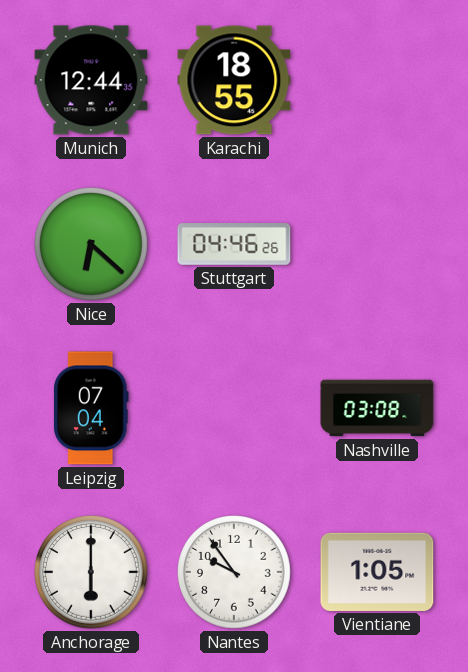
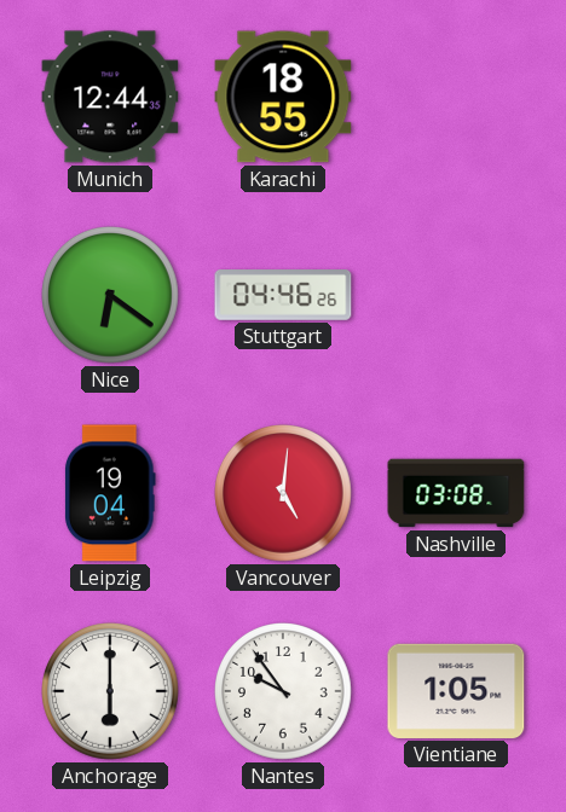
Nice: 6:22 -> 6:21
Leipzig: 07:04 -> 19:04
Vancouver: none -> 5:01
